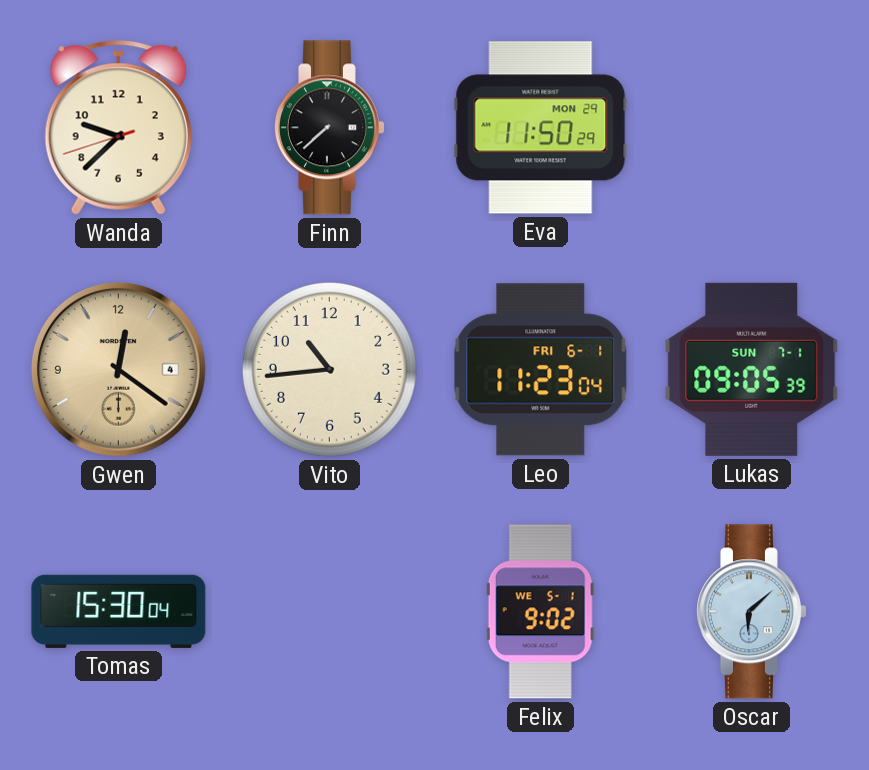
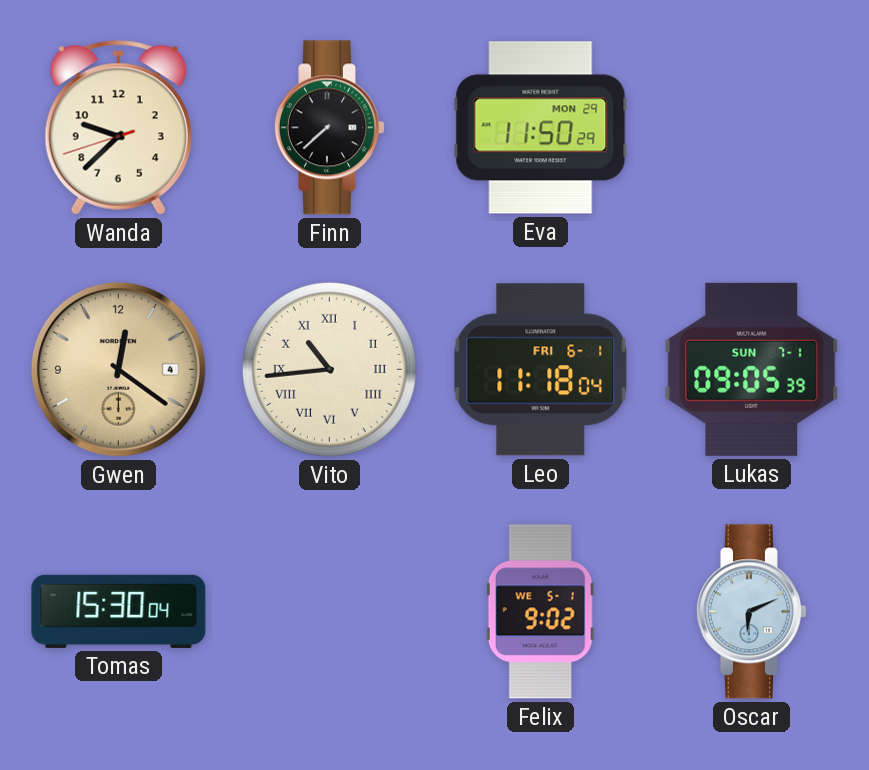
Vito numerals: Arabic -> Roman
Leo: 11:23 -> 11:18
Oscar: 6:08 -> 6:11
